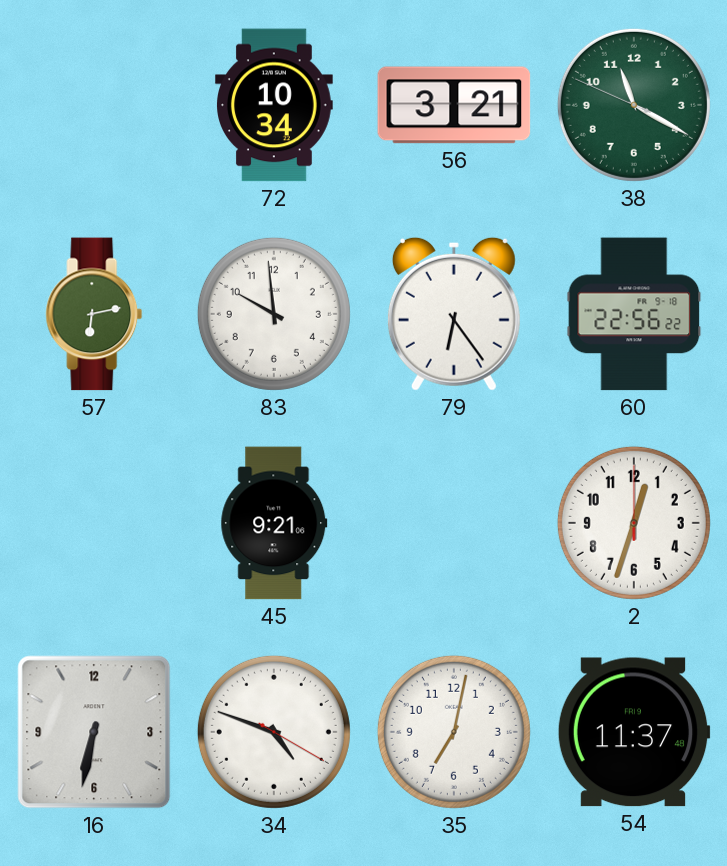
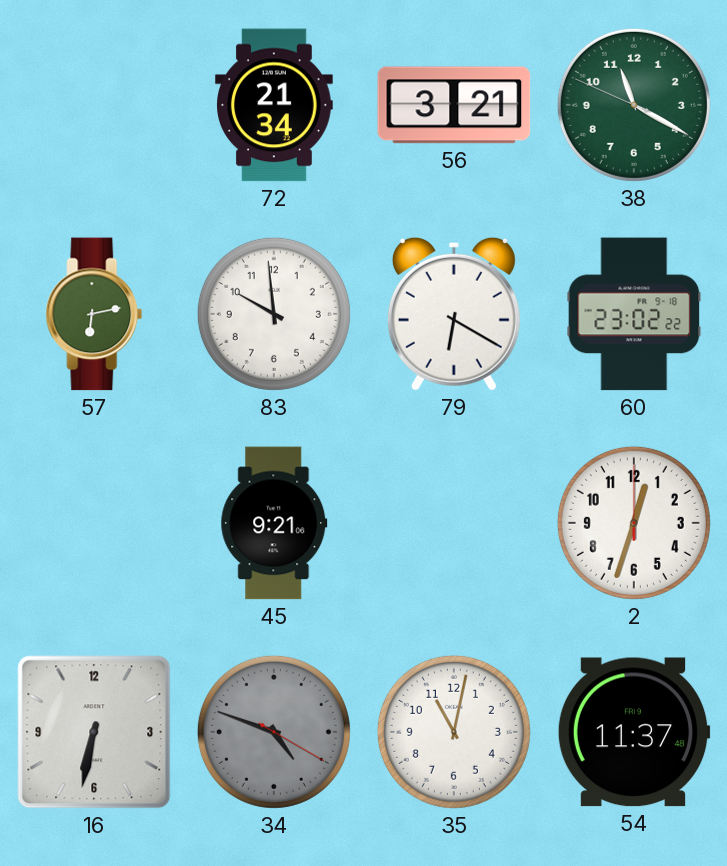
72: 10:34 -> 21:34
79: 6:24 -> 6:20
60: 22:56 -> 23:02
34 dial: white -> grey
35: 7:02 -> 11:02
